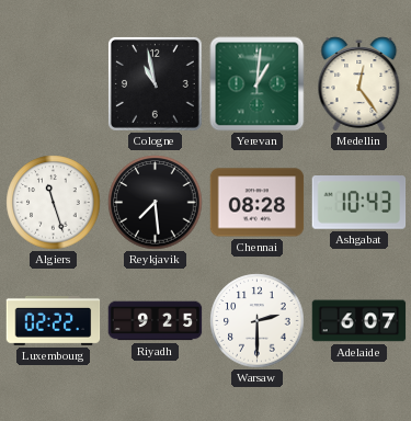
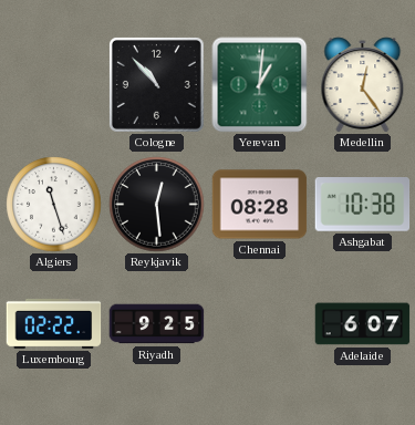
Cologne: 10:58 -> 10:53
Reykjavik: 7:29 -> 12:29
Ashgabat: 10:43 -> 10:38
Warsaw: 2:30 -> none
